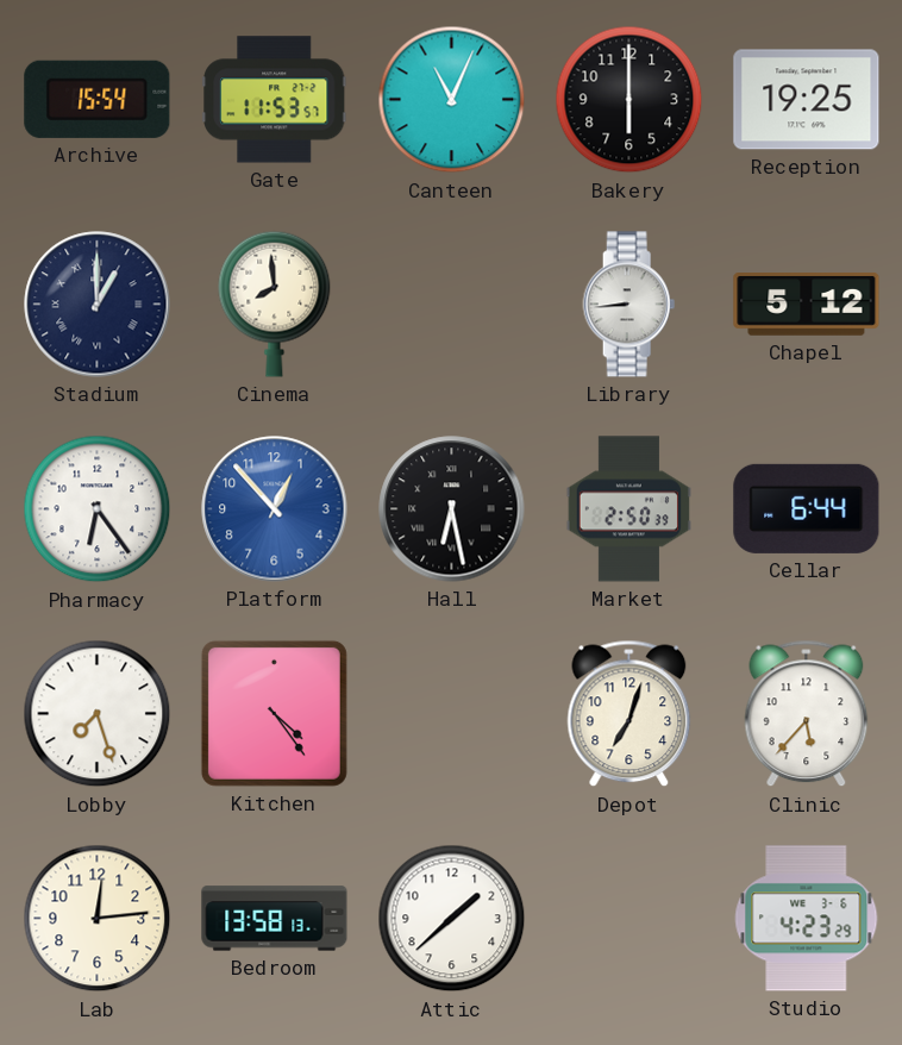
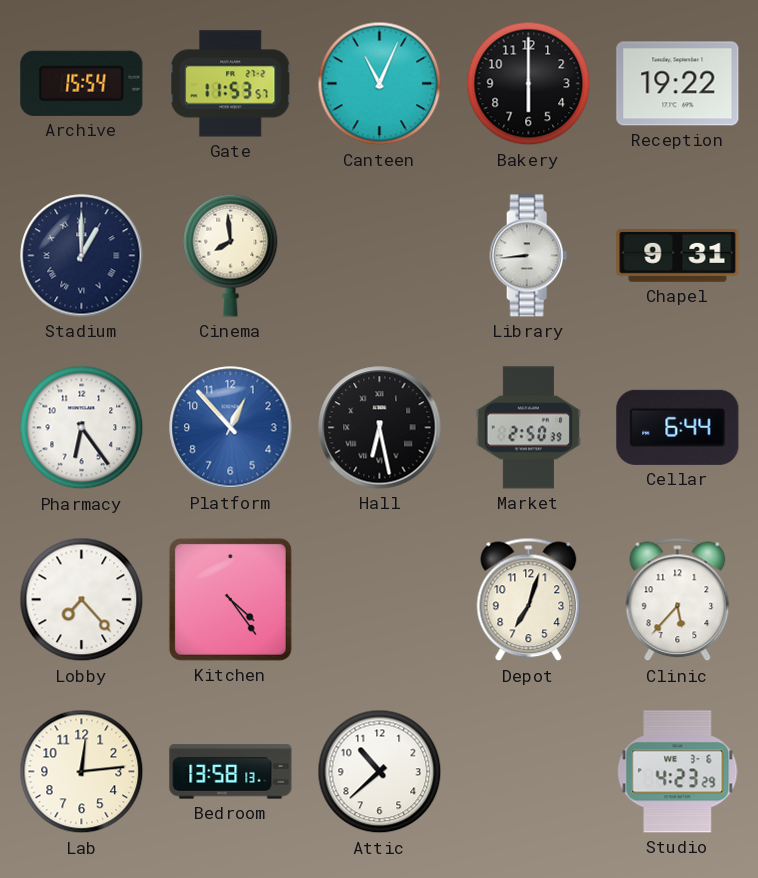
Reception: 19:25 -> 19:22
Chapel: 5:12 -> 9:31
Lobby: 7:27 -> 7:23
Attic: 1:38 -> 10:38
